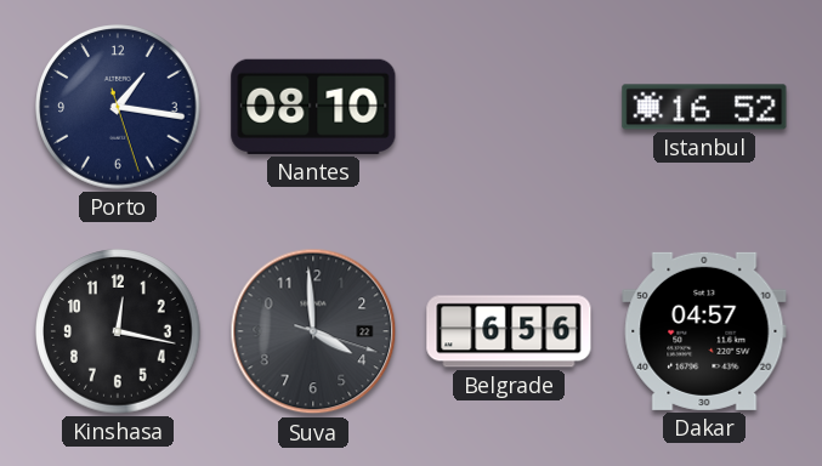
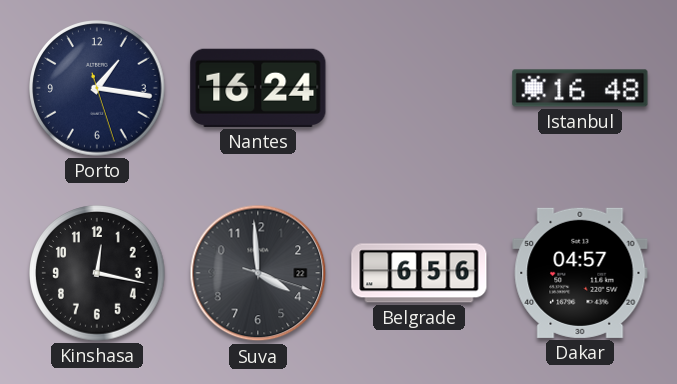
Nantes: 08:10 -> 16:24
Istanbul: 16:52 -> 16:48
